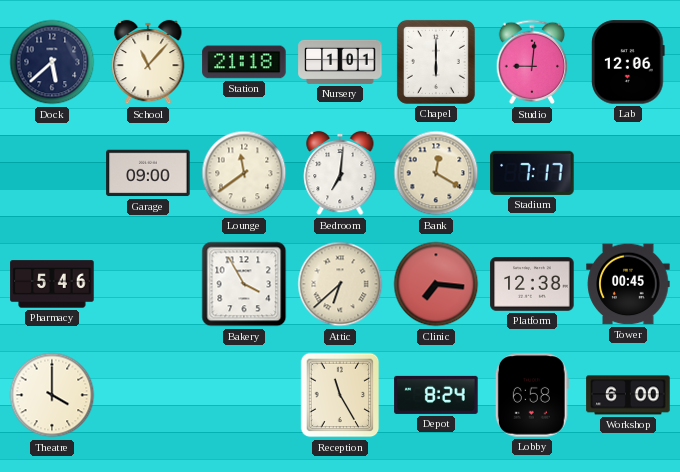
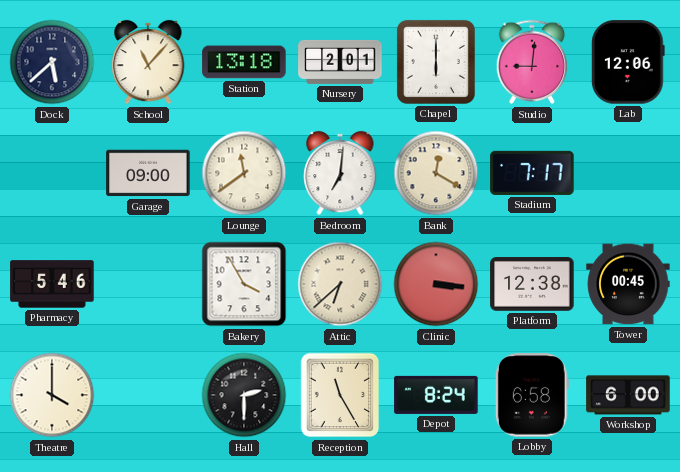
Station: 21:18 -> 13:18
Nursery: 1:01 -> 2:01
Clinic: 7:16 -> 3:16
Hall: none -> 2:30
